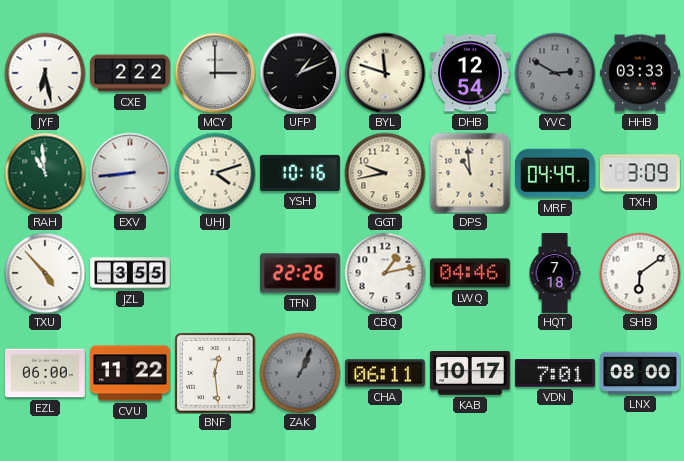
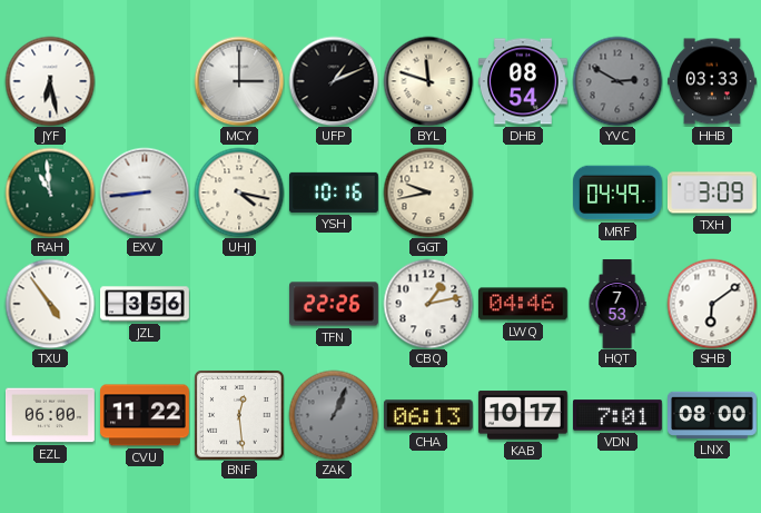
CXE: 2:22 -> none
DHB: 12:54 -> 08:54
UHJ: 4:12 -> 4:17
DPS: 10:59 -> none
TXU: 4:53 -> 4:54
JZL: 3:55 -> 3:56
HQT: 7:18 -> 7:53
CHA: 06:11 -> 06:13
